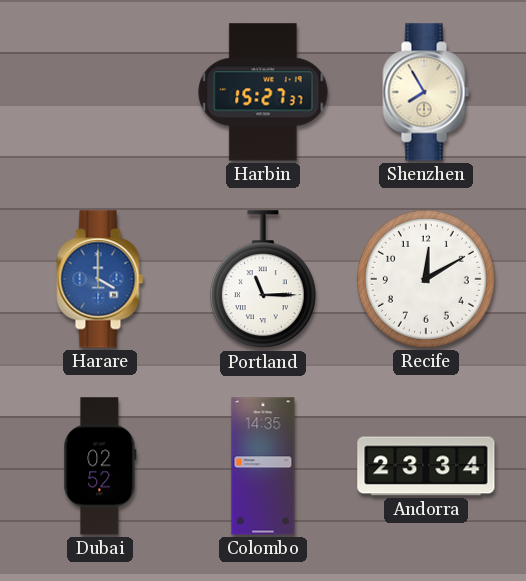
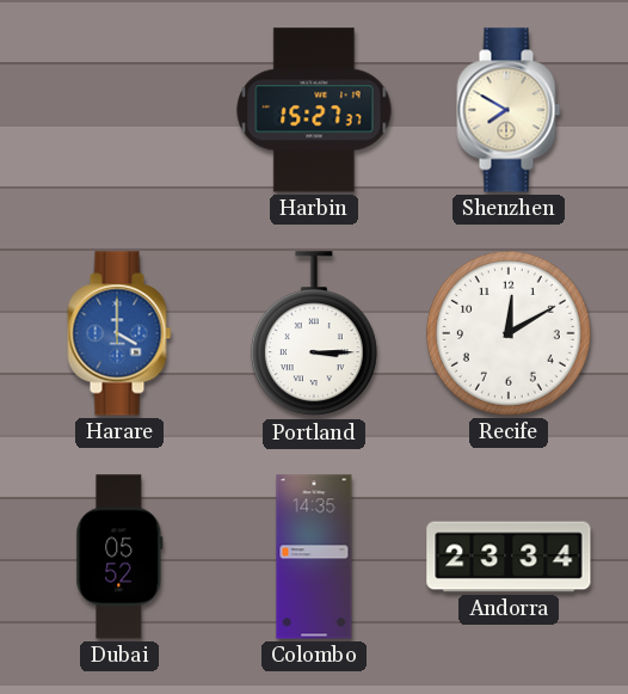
Shenzhen: 7:55 -> 7:50
Portland: 11:15 -> 3:15
Dubai: 02:52 -> 05:52
